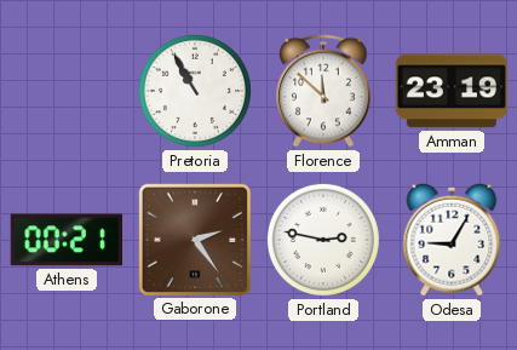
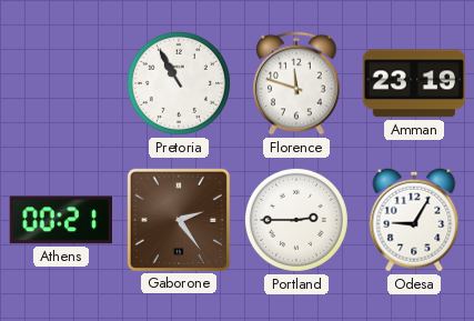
Florence: 11:52 -> 11:48
Portland: 2:47 -> 2:45
